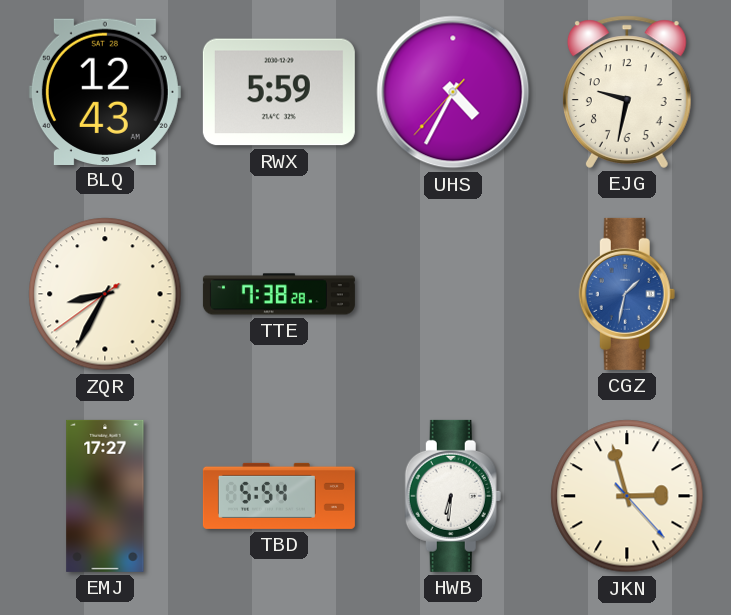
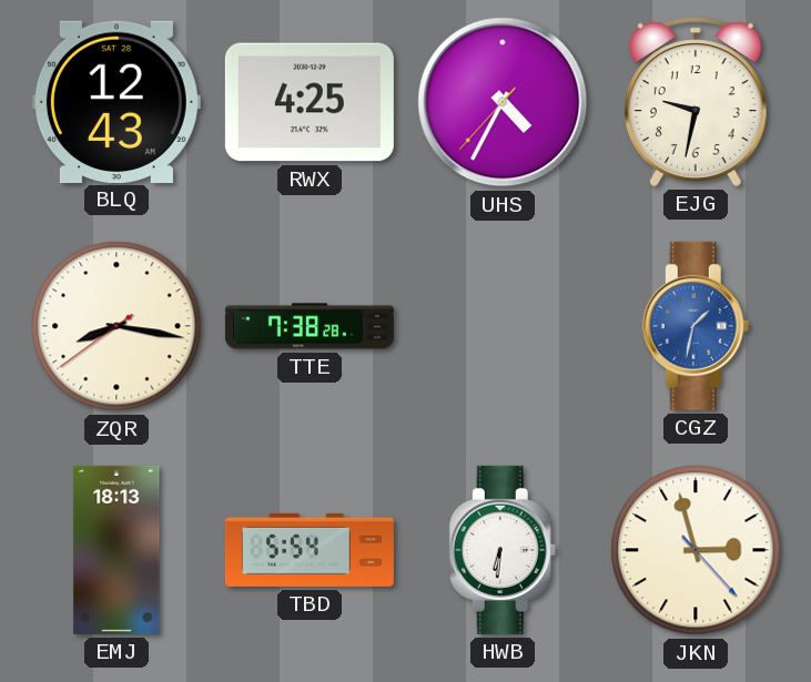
RWX: 5:59 -> 4:25
ZQR: 8:34 -> 8:16
EMJ: 17:27 -> 18:13
